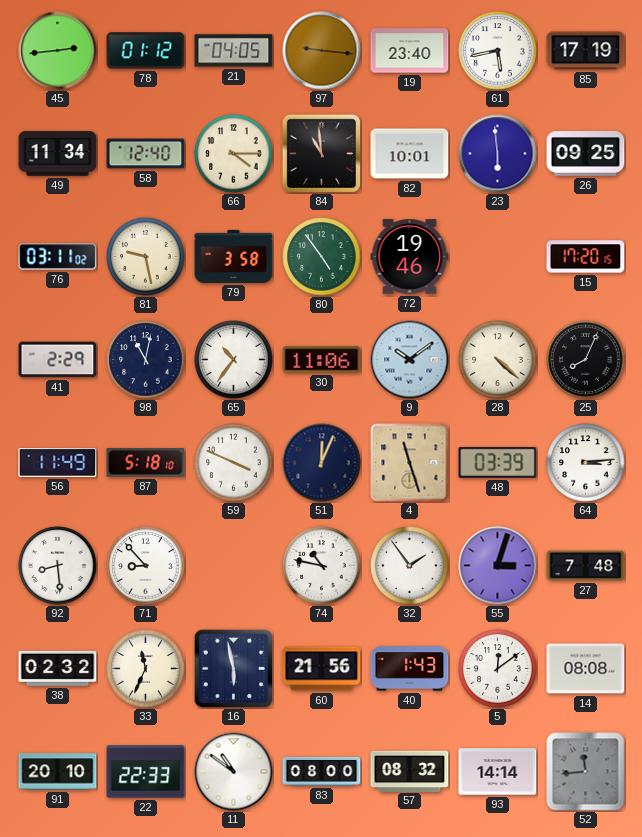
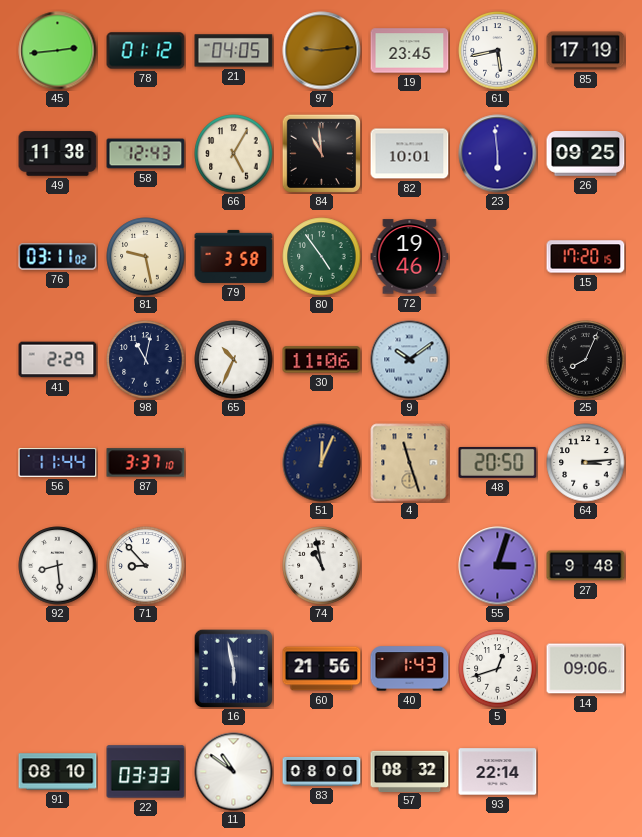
97: 9:16 -> 9:14
19: 23:40 -> 23:45
49: 11:34 -> 11:38
58: 12:40 -> 12:43
66: 4:15 -> 5:05
65: 10:36 -> 10:34
28: 4:22 -> none
56: 11:49 -> 11:44
87: 5:18 -> 3:37
59: 3:49 -> none
48: 03:39 -> 20:50
74: 10:47 -> 10:58
32: 1:54 -> none
27: 7:48 -> 9:48
38: 02:32 -> none
33: 11:34 -> none
5: 12:09 -> 12:42
14: 08:08 -> 09:06
91: 20:10 -> 08:10
22: 22:33 -> 03:33
93: 14:14 -> 22:14
52: 11:44 -> none
